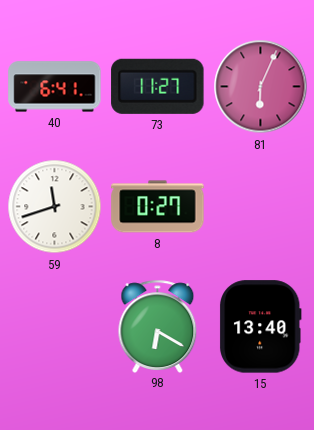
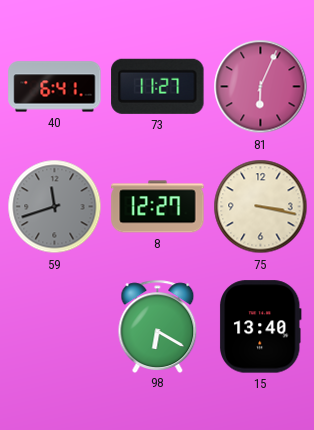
59 dial: white -> grey
8: 0:27 -> 12:27
75: none -> 3:17
